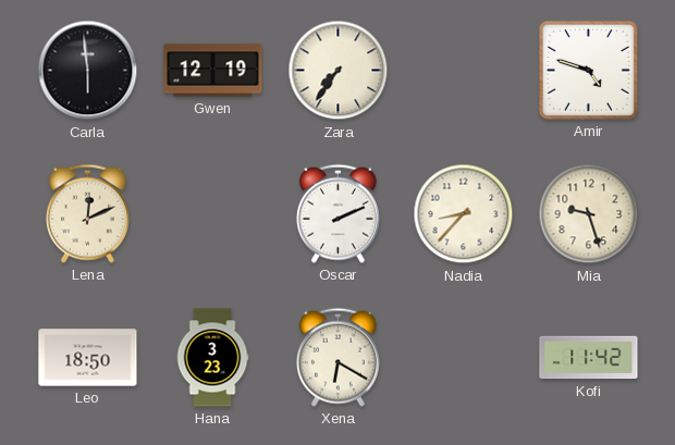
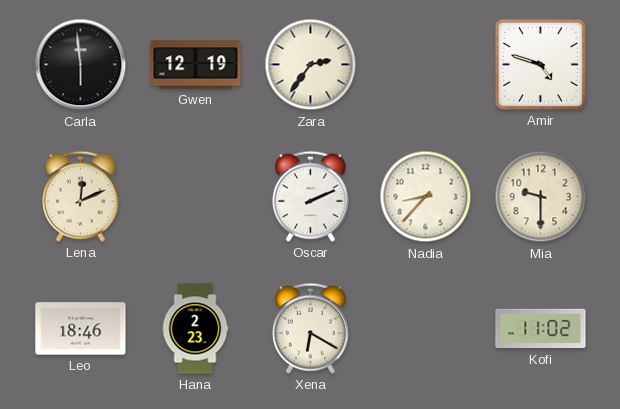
Zara: 7:36 -> 2:36
Mia: 9:27 -> 9:30
Leo: 18:50 -> 18:46
Hana: 3:23 -> 2:23
Kofi: 11:42 -> 11:02
